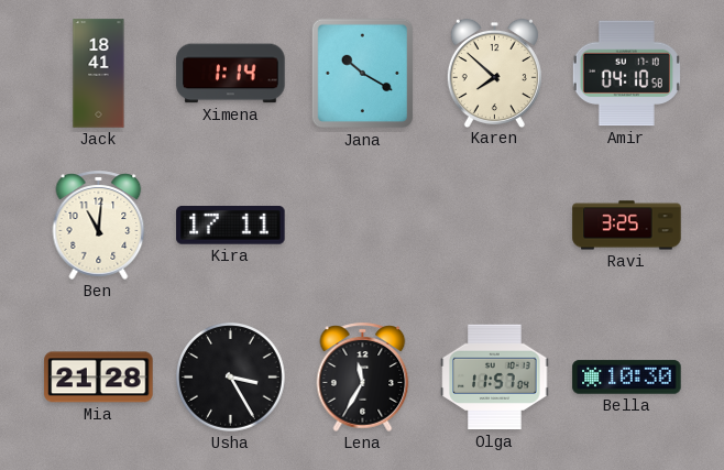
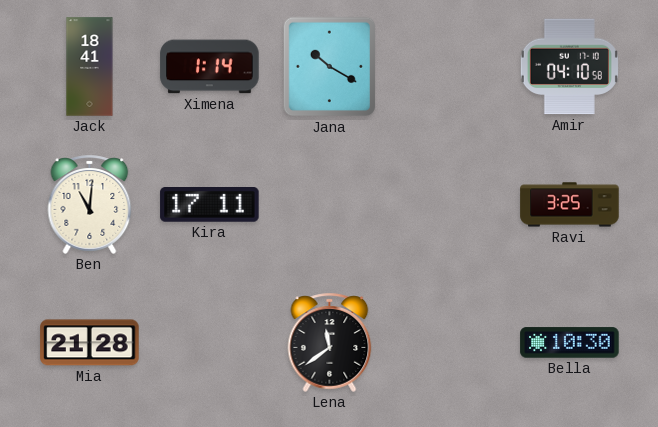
Karen: 7:52 -> none
Usha: 3:25 -> none
Lena: 11:35 -> 11:39
Olga: 11:57 -> none
